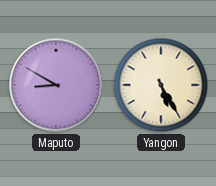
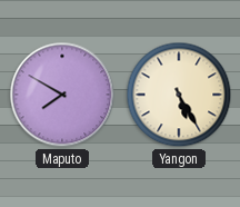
Maputo: 8:50 -> 7:50
